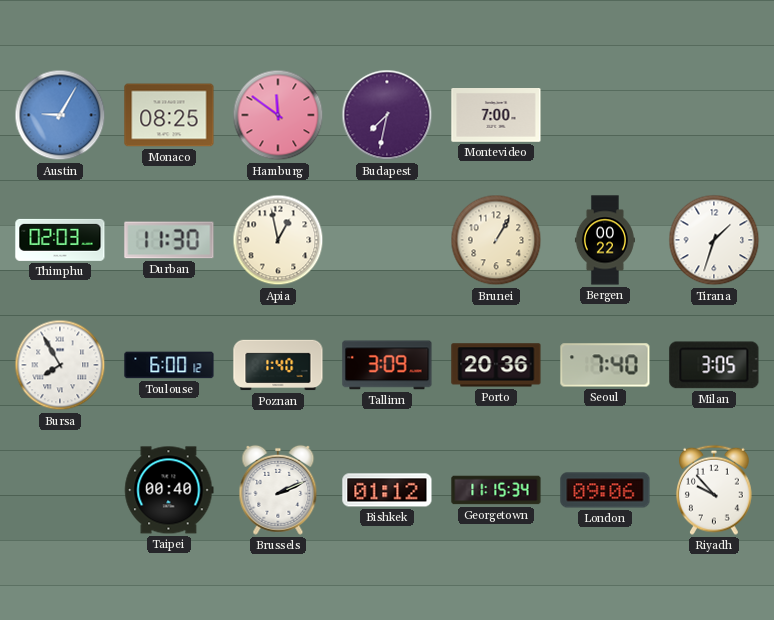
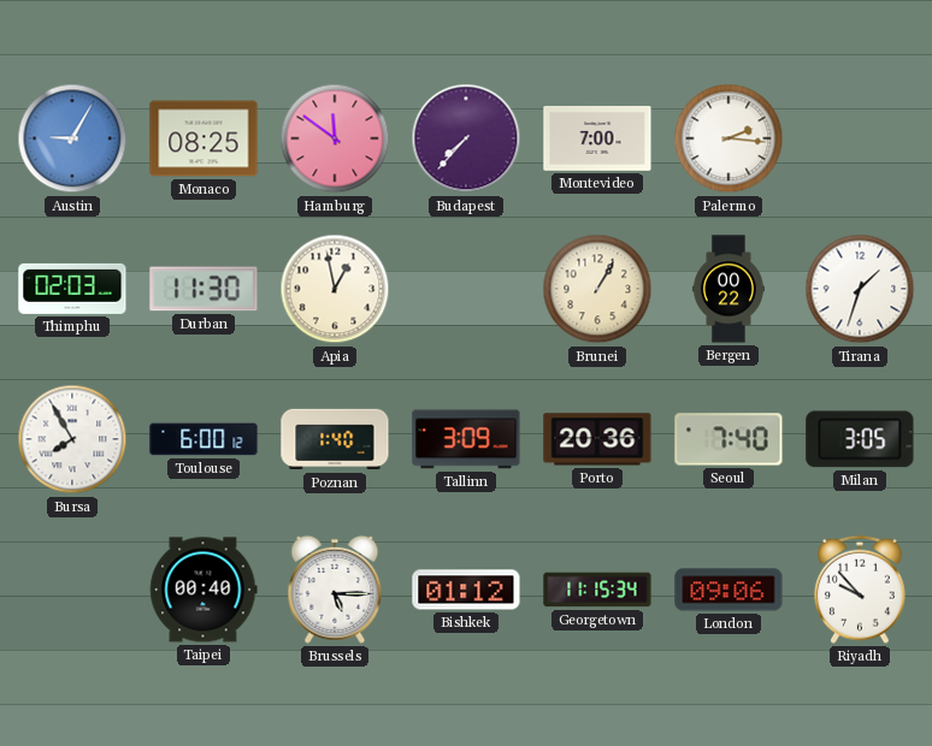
Budapest: 7:32 -> 7:37
Palermo: none -> 2:16
Brussels: 2:11 -> 5:15
